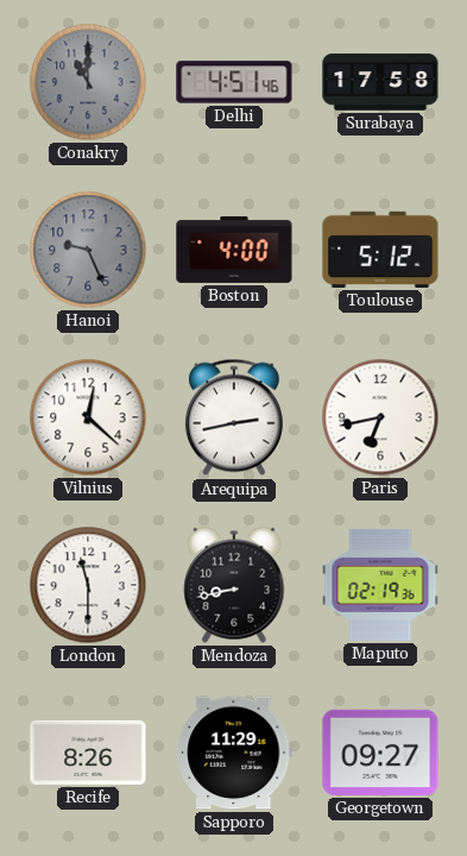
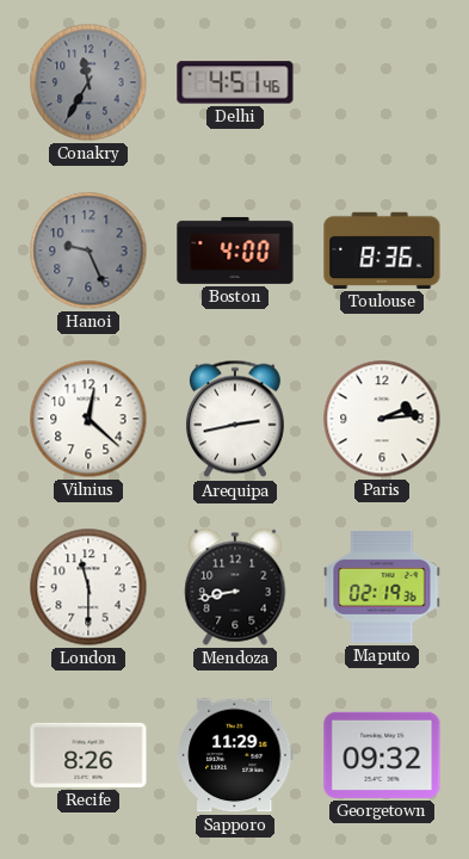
Conakry: 11:00 -> 11:35
Surabaya: 17:58 -> none
Toulouse: 5:12 -> 8:36
Paris: 6:43 -> 2:14
Georgetown: 09:27 -> 09:32
